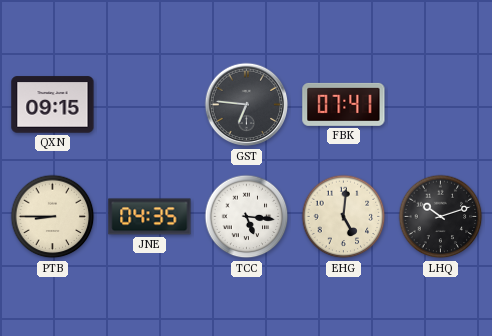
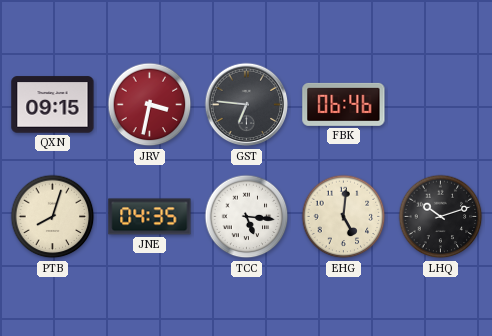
JRV: none -> 3:32
FBK: 07:41 -> 06:46
PTB: 8:45 -> 8:03
